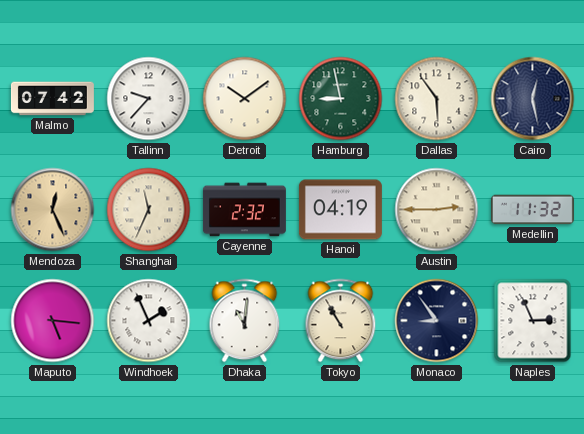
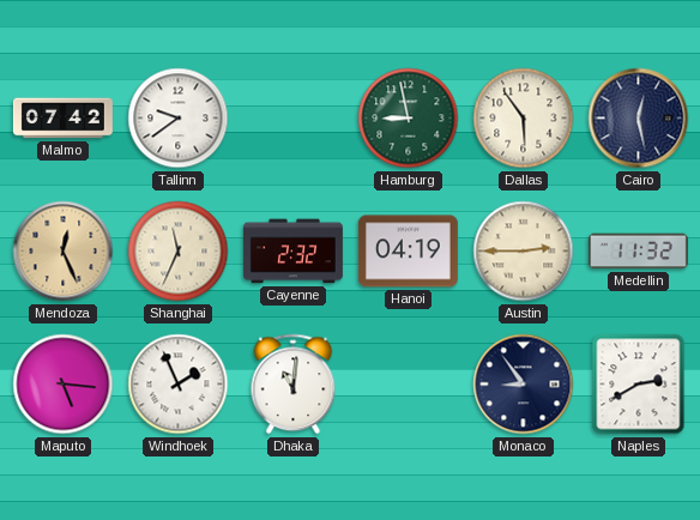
Tallinn: 9:37 -> 9:39
Detroit: 10:09 -> none
Tokyo: 10:55 -> none
Naples: 2:56 -> 2:40
